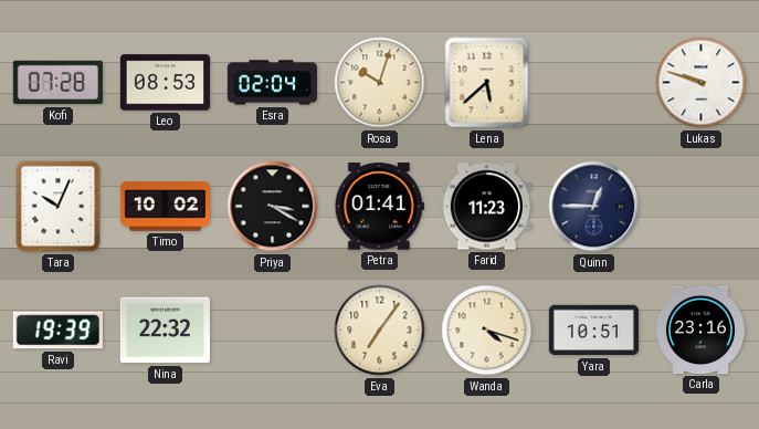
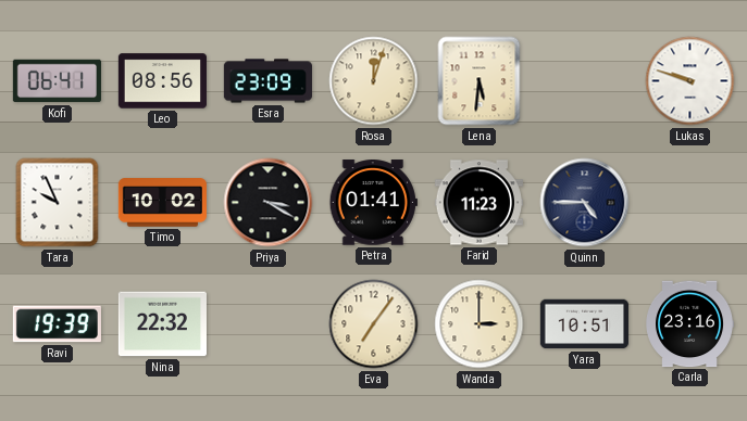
Kofi: 07:28 -> 06:41
Leo: 08:53 -> 08:56
Esra: 02:04 -> 23:09
Rosa: 10:03 -> 12:03
Lena: 5:38 -> 5:31
Tara: 10:04 -> 9:56
Quinn: 12:45 -> 4:45
Wanda: 4:18 -> 3:00
